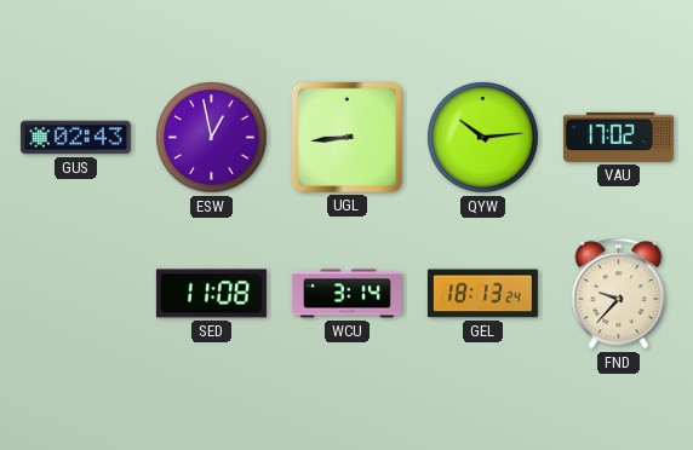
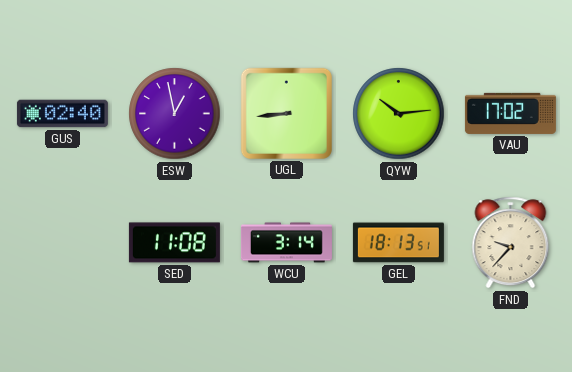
GUS: 02:43 -> 02:40
GEL: 18:13:24 -> 18:13:51
